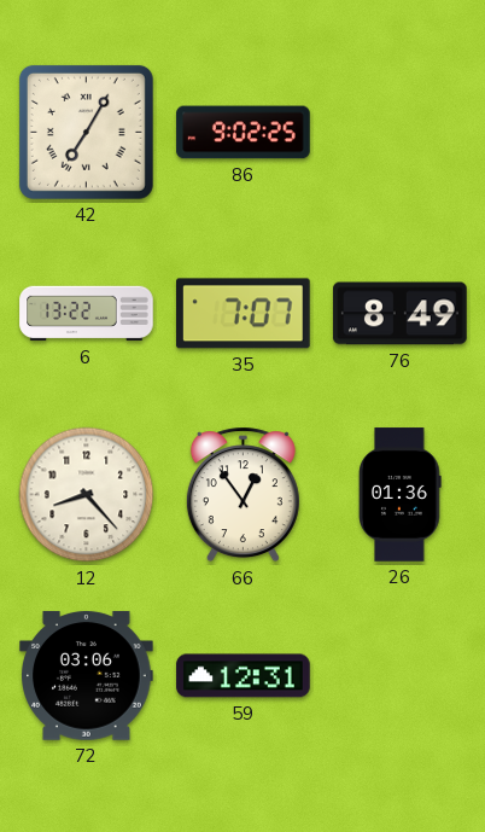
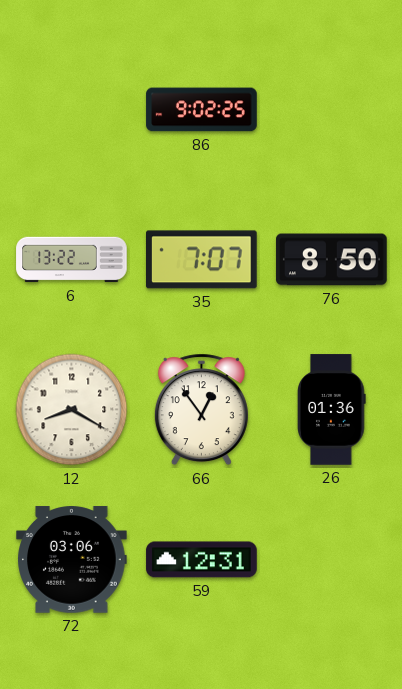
42: 7:05 -> none
76: 8:49 -> 8:50
12: 8:23 -> 8:20
